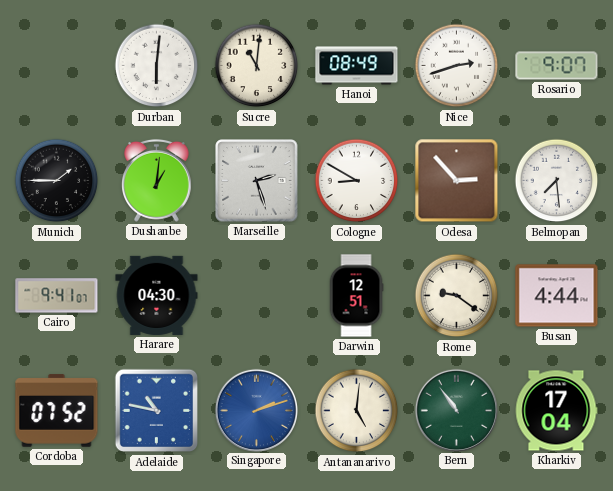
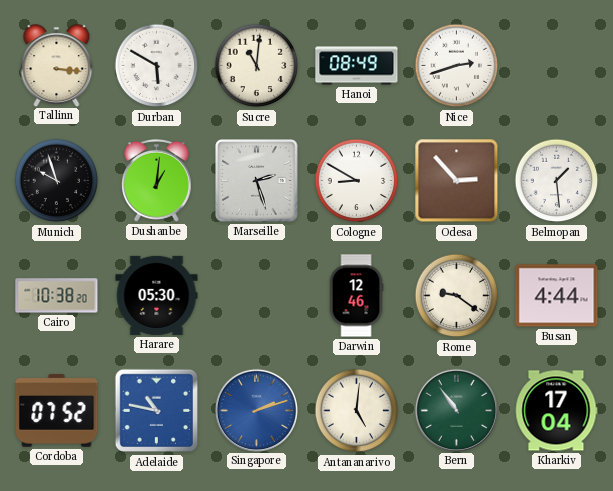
Tallinn: none -> 3:16
Durban: 6:01 -> 5:50
Rosario: 9:07 -> none
Munich: 1:45 -> 9:57
Belmopan: 7:29 -> 1:29
Cairo: 9:41 -> 10:38
Harare: 04:30 -> 05:30
Darwin: 12:51 -> 12:46
